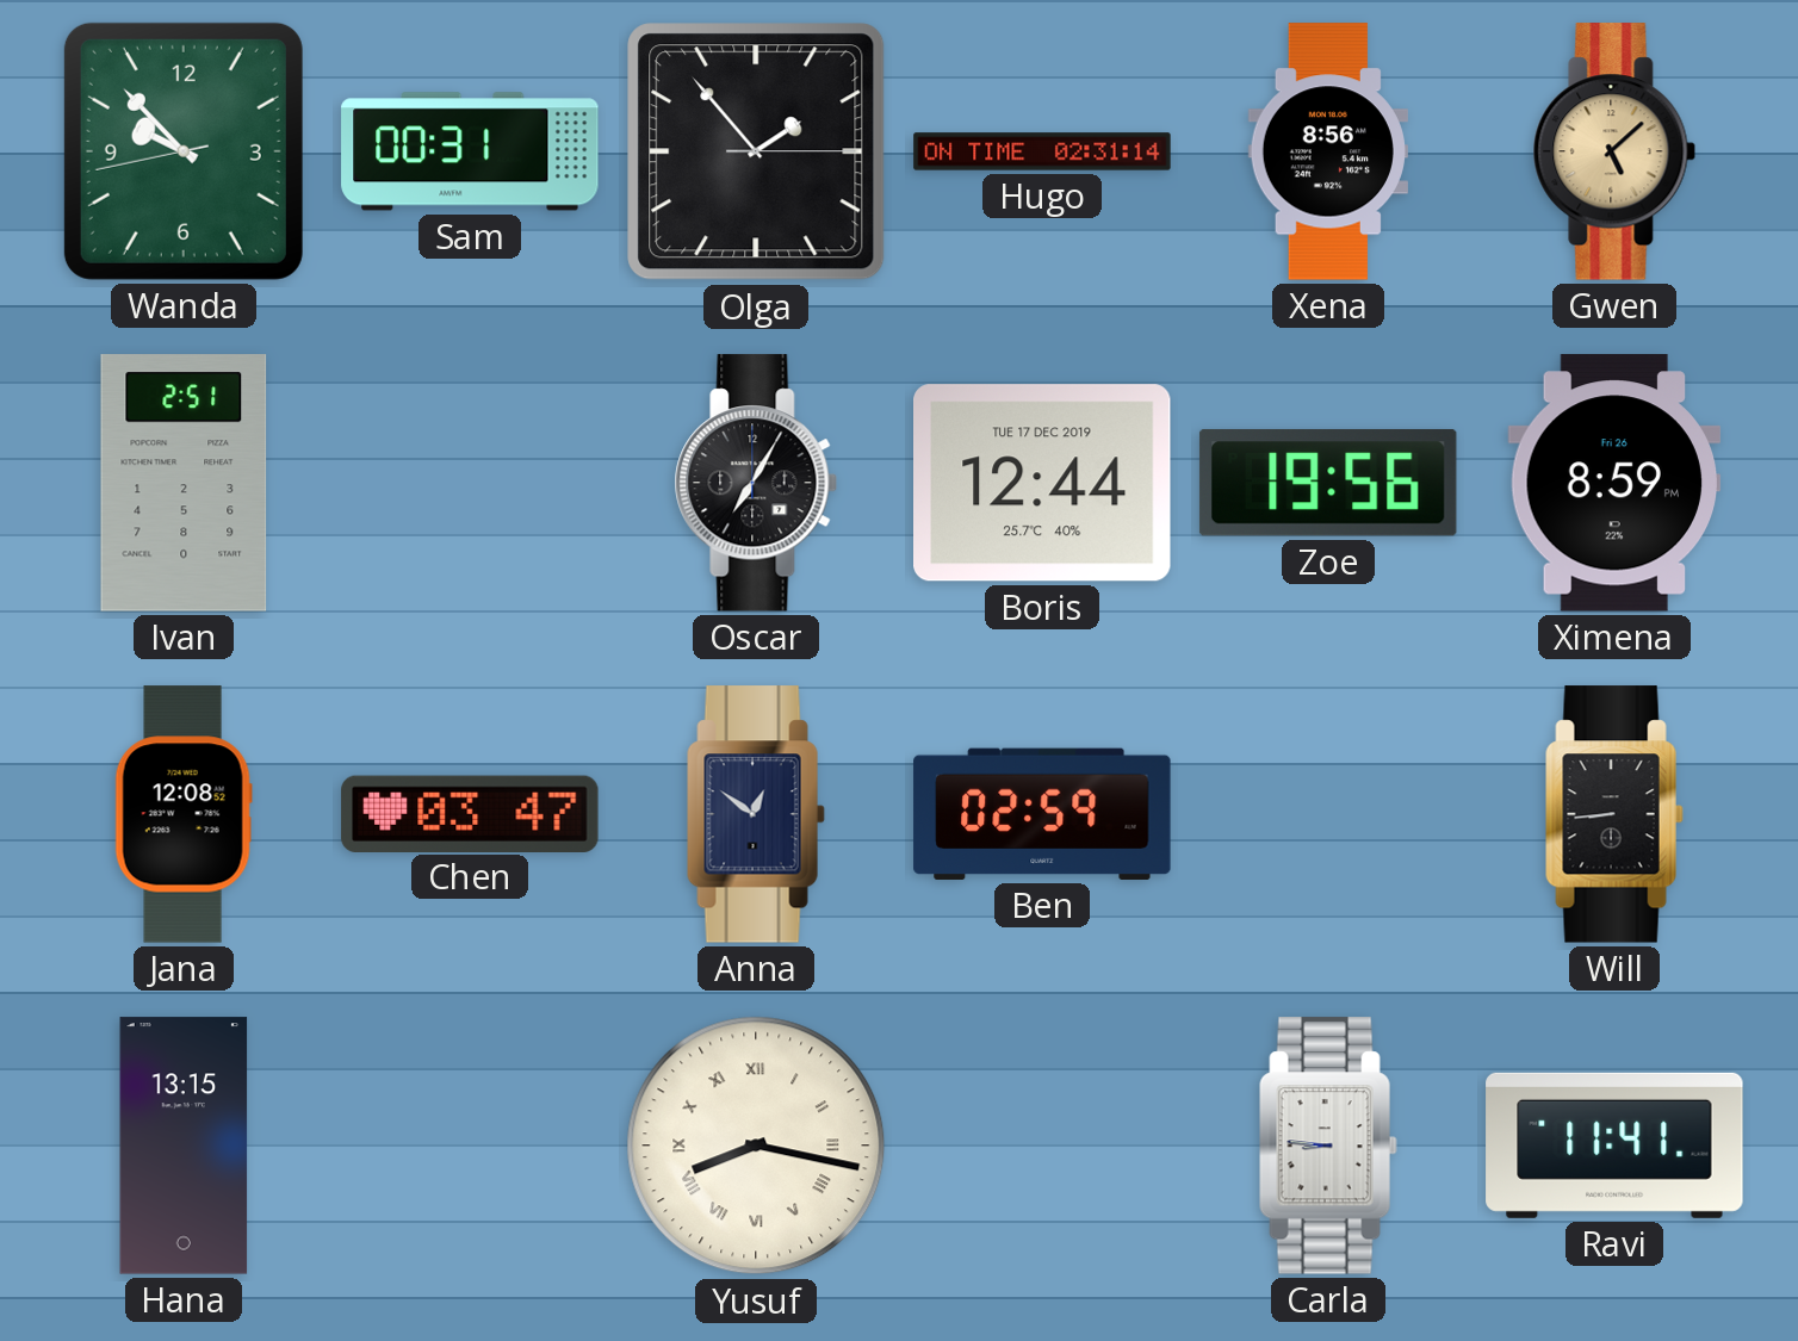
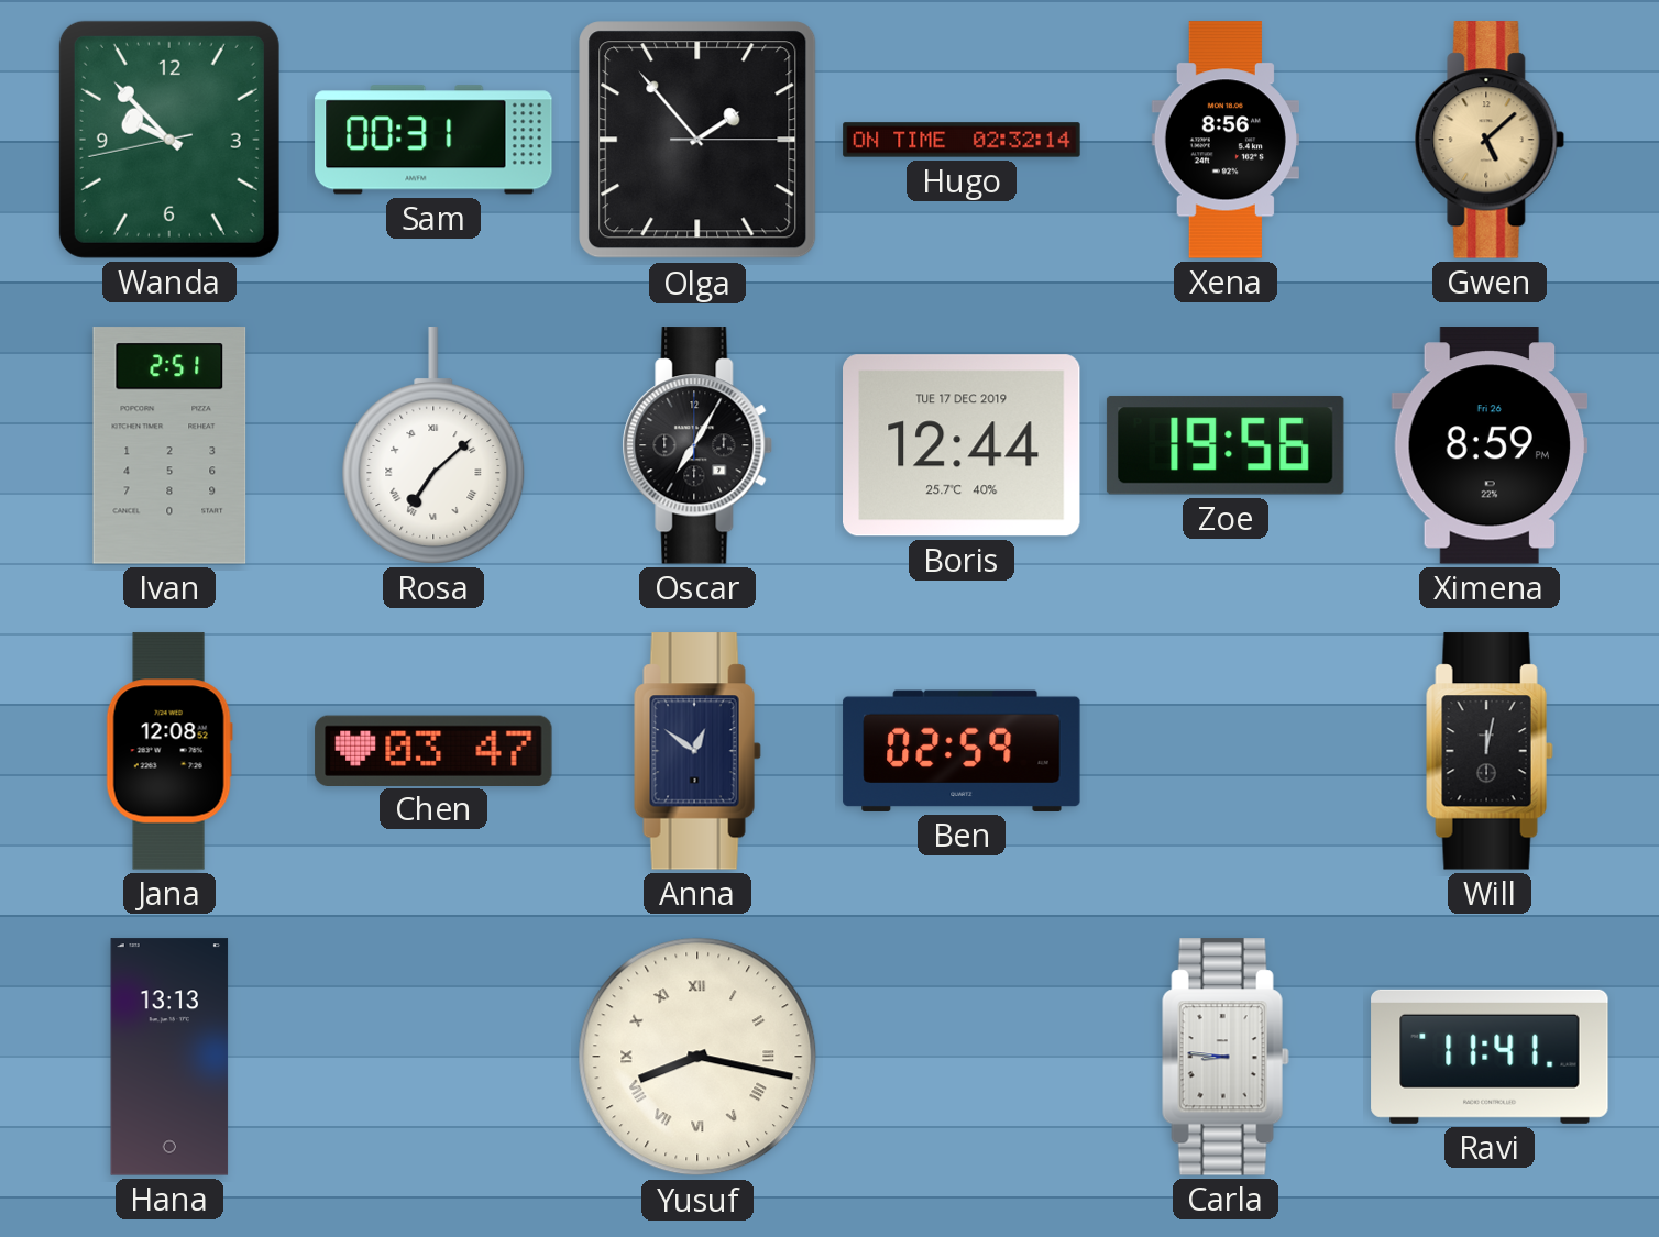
Hugo: 02:31 -> 02:32
Rosa: none -> 7:08
Will: 8:44 -> 12:02
Hana: 13:15 -> 13:13
